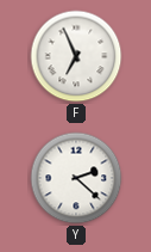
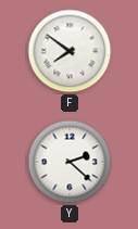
F: 6:56 -> 7:51
